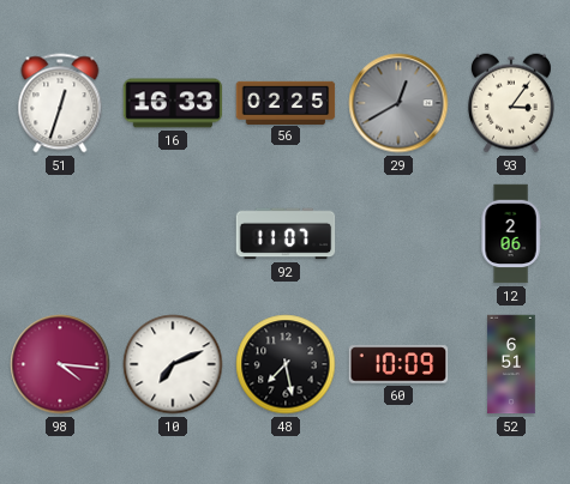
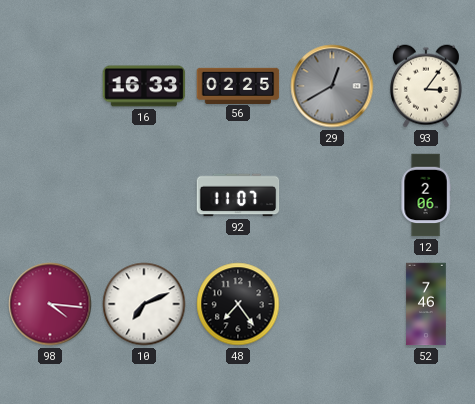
51: 12:33 -> none
48: 7:28 -> 7:24
60: 10:09 -> none
52: 6:51 -> 7:46
